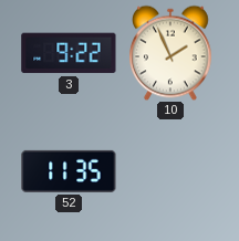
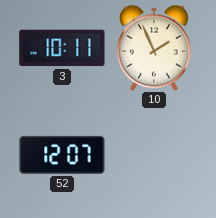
3: 9:22 -> 10:11
52: 11:35 -> 12:07
